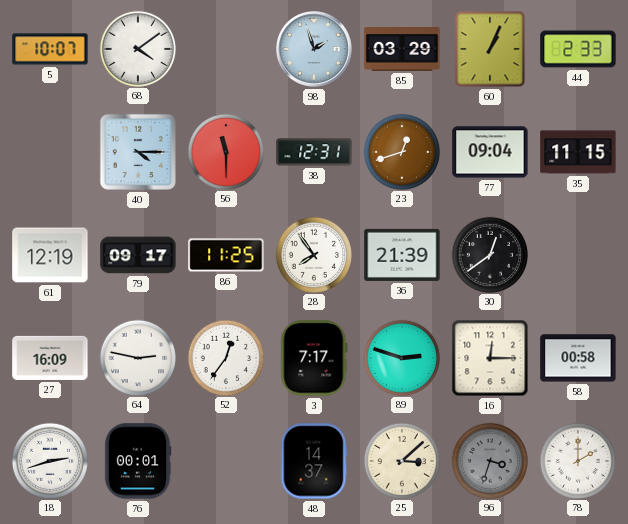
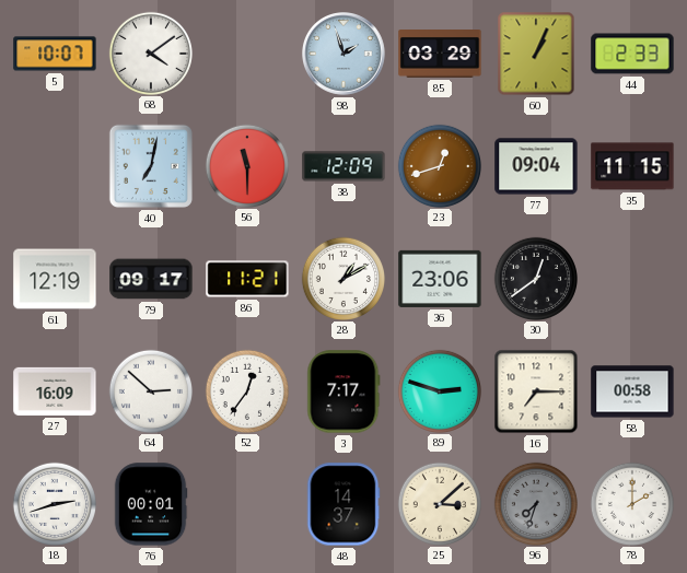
40: 4:15 -> 7:02
38: 12:31 -> 12:09
86: 11:25 -> 11:21
28: 7:54 -> 1:10
36: 21:39 -> 23:06
64: 2:47 -> 2:52
16: 12:15 -> 7:15
96: 3:33 -> 7:33
